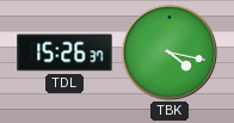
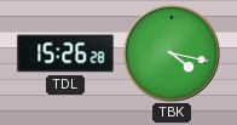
TDL: 15:26:37 -> 15:26:28
